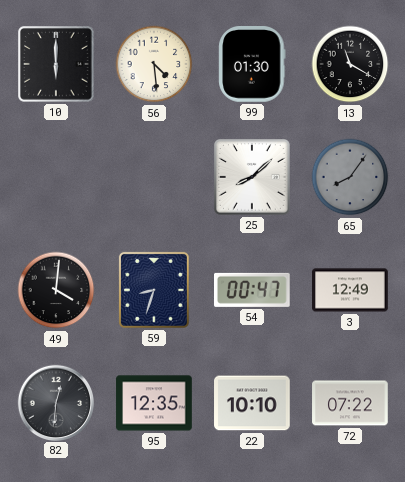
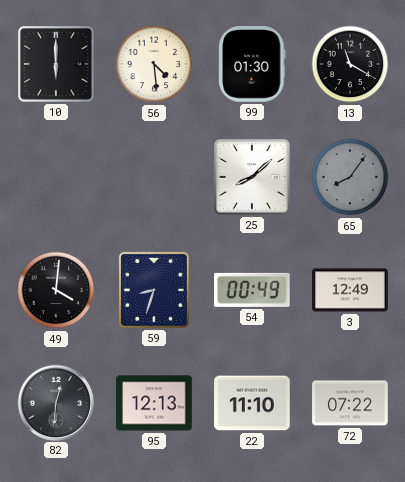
54: 00:47 -> 00:49
95: 12:35 -> 12:13
22: 10:10 -> 11:10
